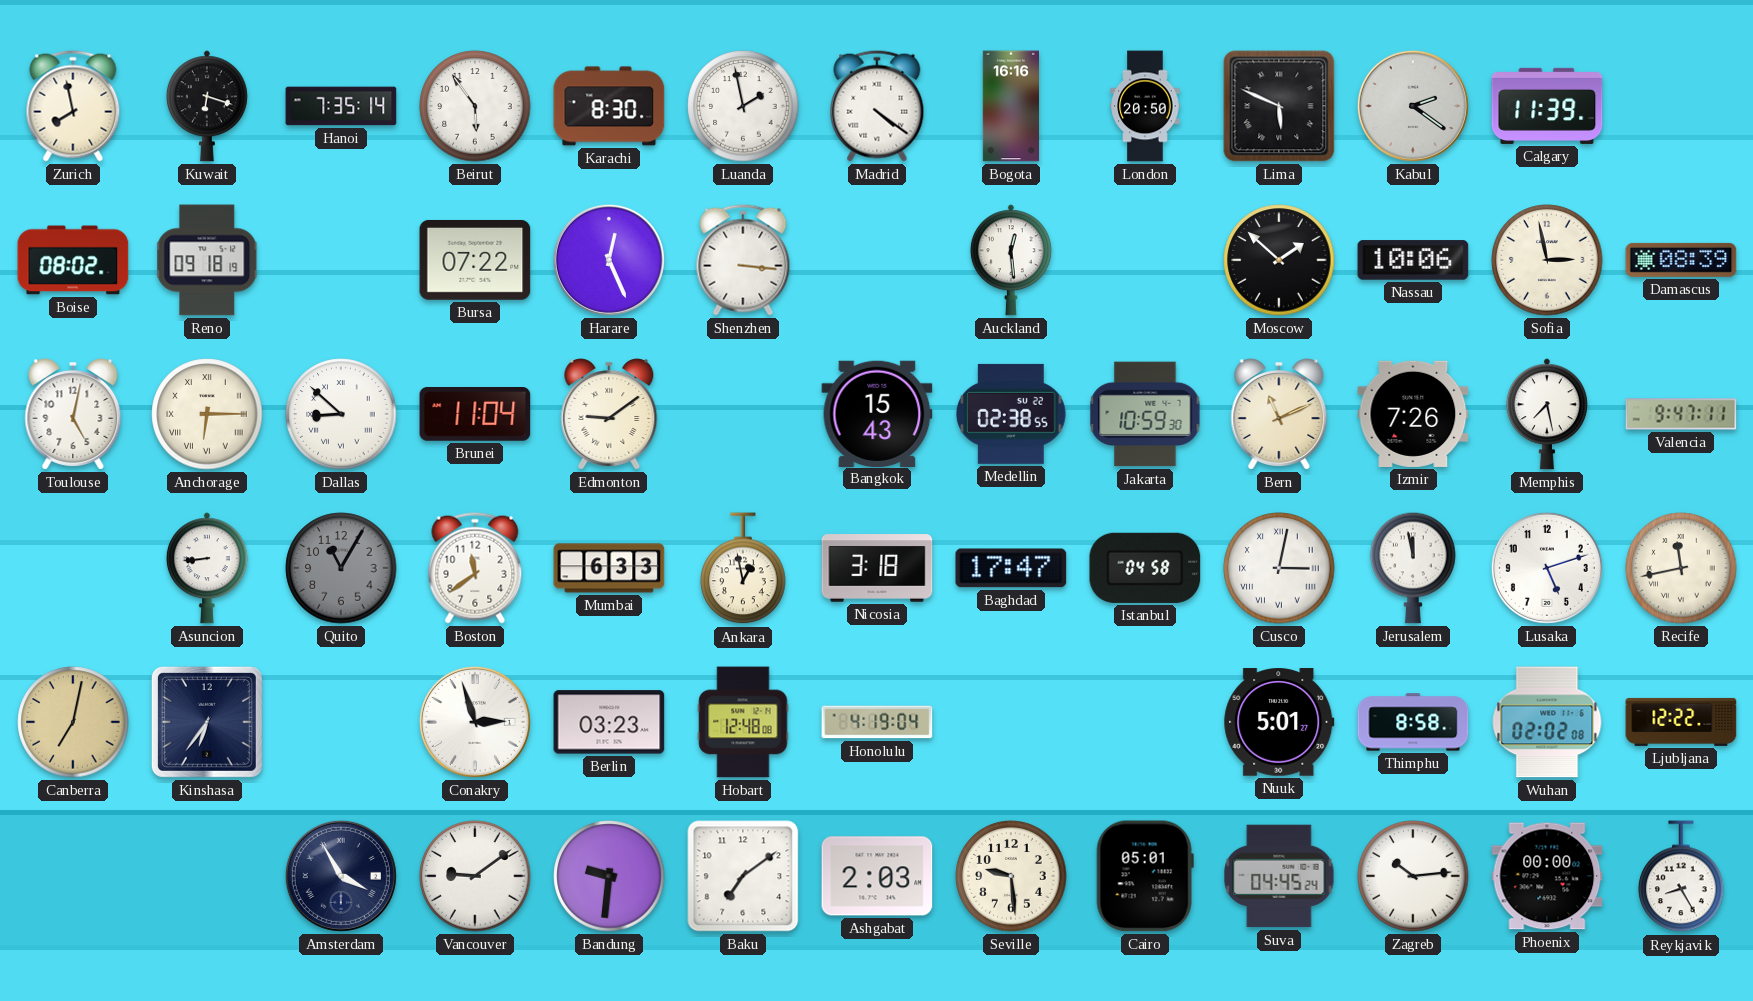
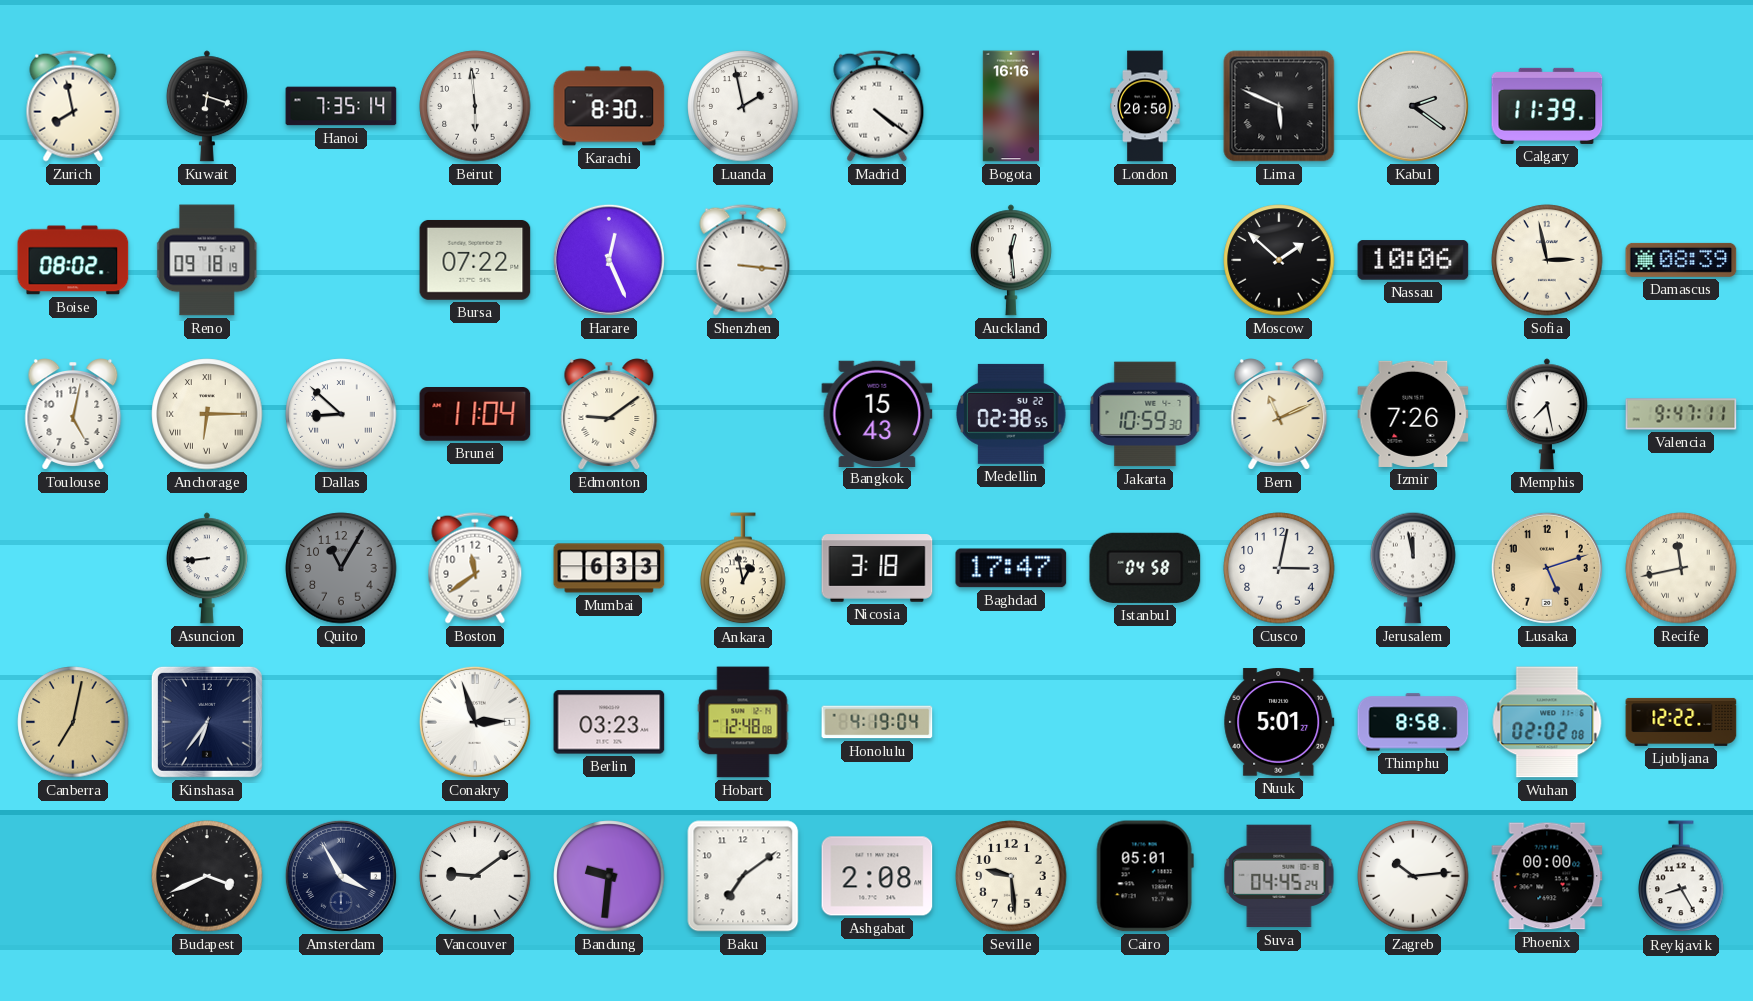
Beirut: 5:54 -> 5:59
Cusco numerals: Roman -> Arabic
Lusaka dial: white -> champagne
Budapest: none -> 3:41
Ashgabat: 2:03 -> 2:08
